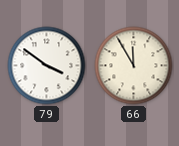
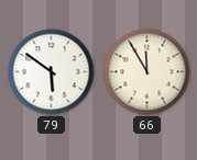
79: 3:51 -> 5:51
